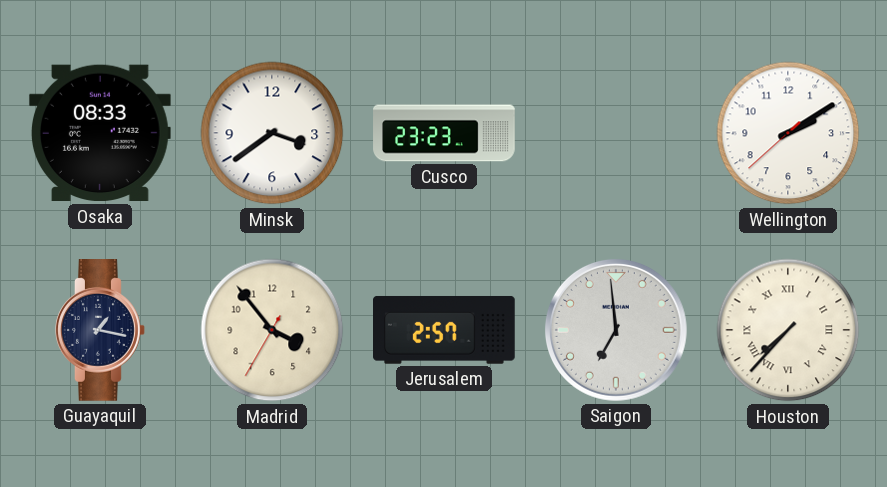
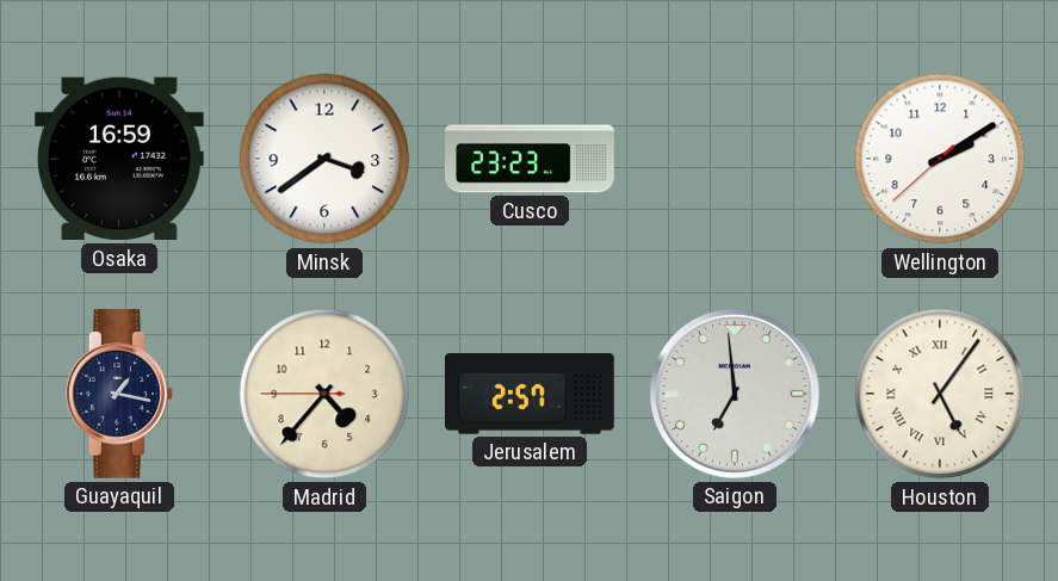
Osaka: 08:33 -> 16:59
Madrid: 3:53 -> 4:36
Houston: 7:37 -> 5:06
